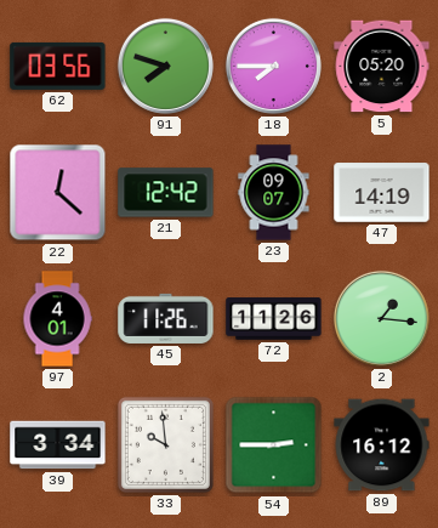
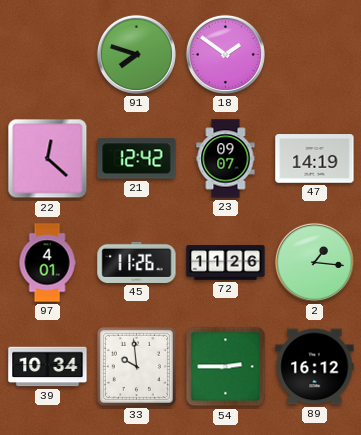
62: 03:56 -> none
18: 7:45 -> 1:51
5: 05:20 -> none
39: 3:34 -> 10:34
